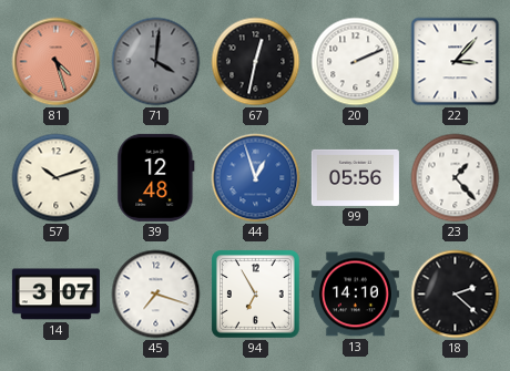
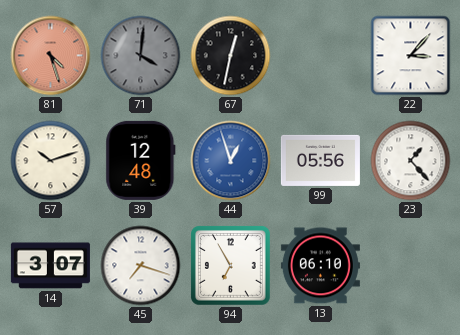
20: 2:11 -> none
13: 14:10 -> 06:10
18: 2:22 -> none
